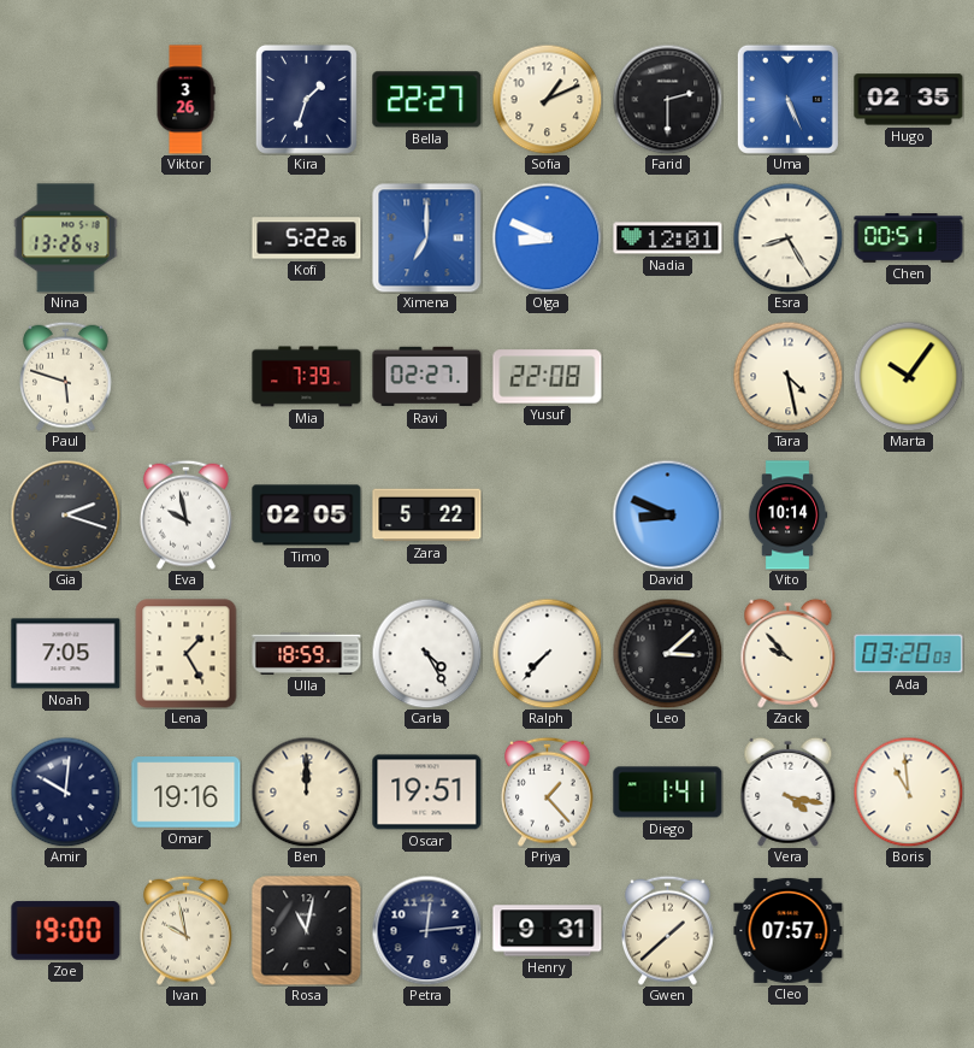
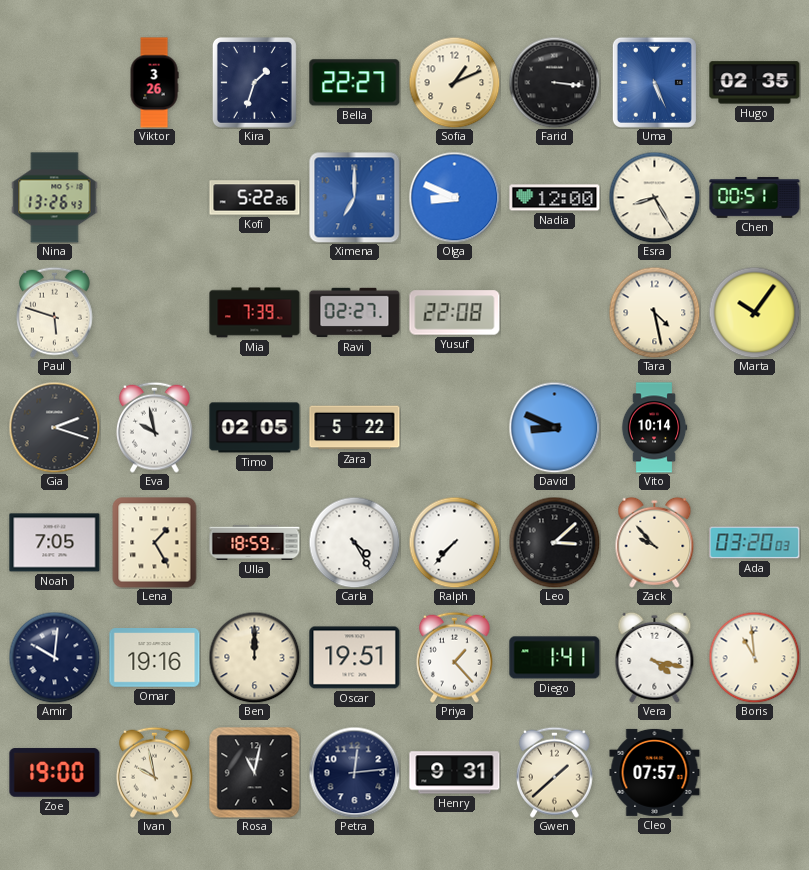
Farid: 2:30 -> 3:16
Nadia: 12:01 -> 12:00
